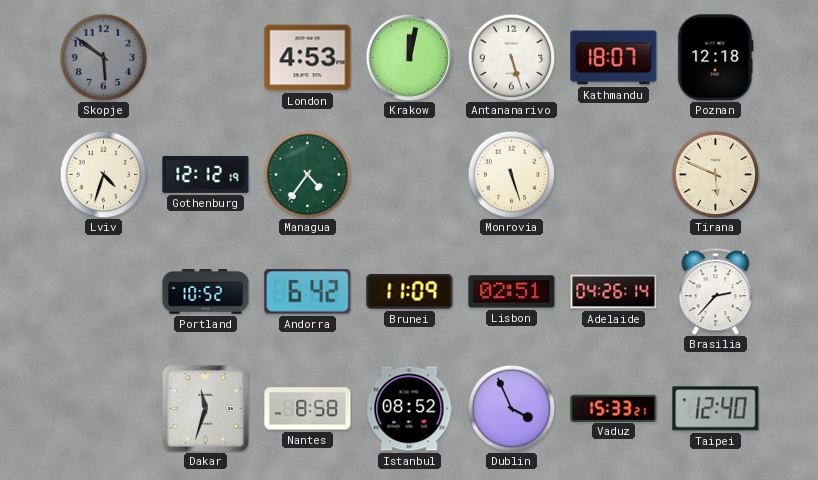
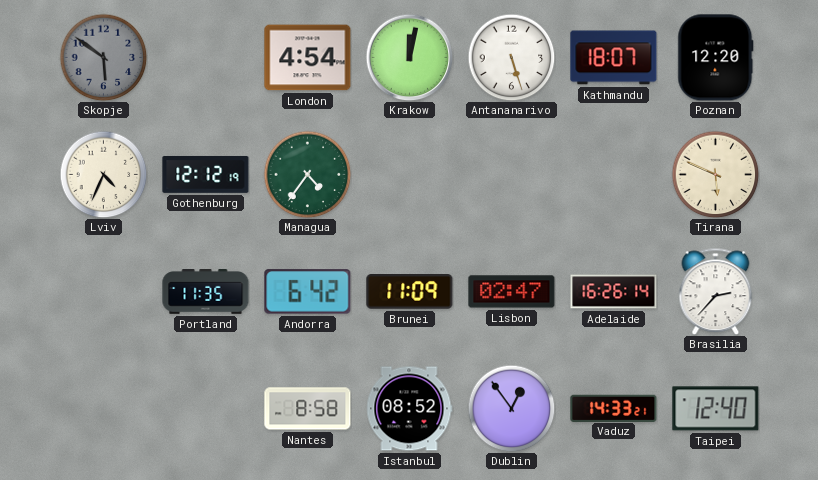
London: 4:53 -> 4:54
Poznan: 12:18 -> 12:20
Lviv: 4:33 -> 4:34
Monrovia: 5:27 -> none
Portland: 10:52 -> 11:35
Lisbon: 02:51 -> 02:47
Adelaide: 04:26 -> 16:26
Dakar: 11:33 -> none
Dublin: 3:56 -> 12:54
Vaduz: 15:33 -> 14:33
